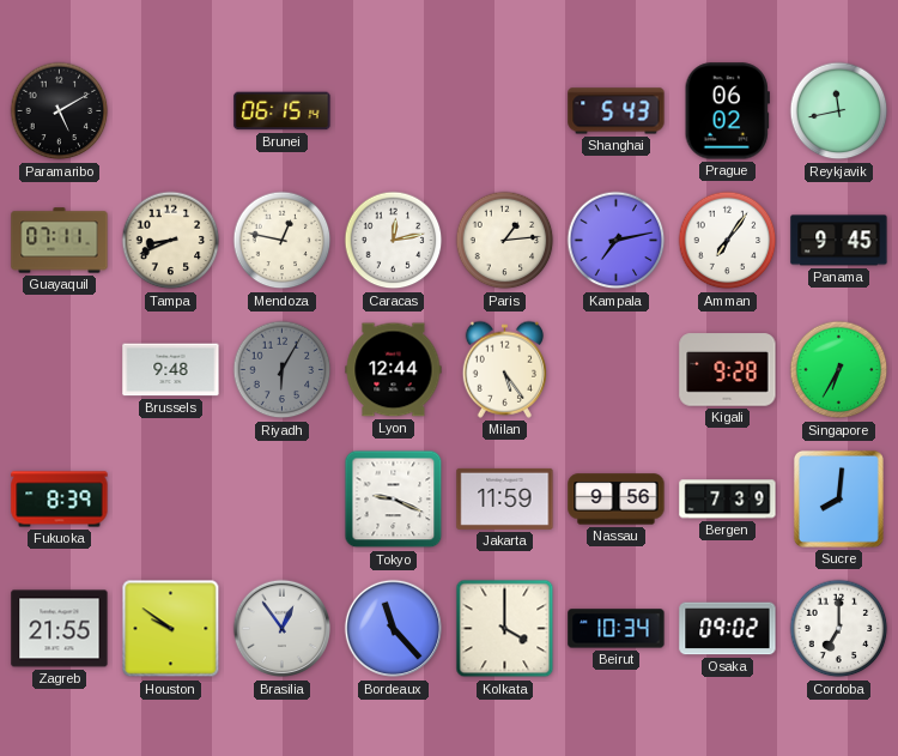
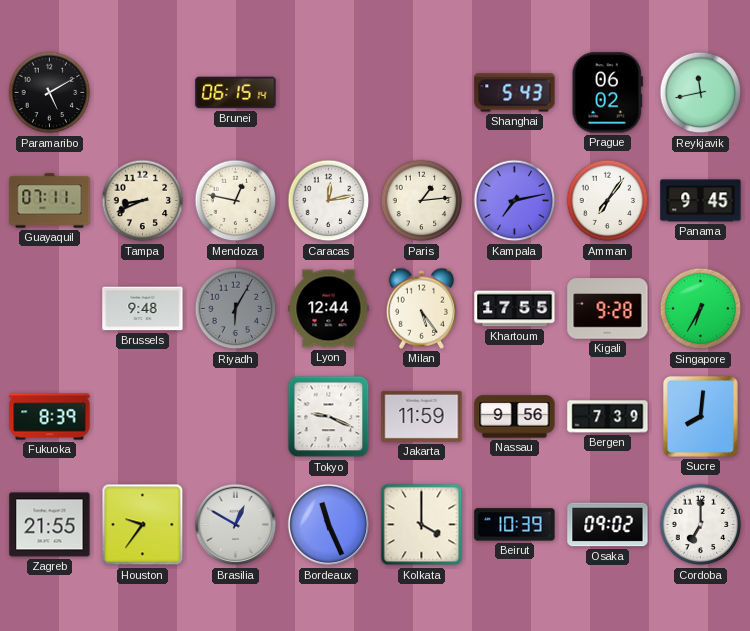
Khartoum: none -> 17:55
Houston: 9:51 -> 9:36
Brasilia: 12:54 -> 12:50
Bordeaux: 11:23 -> 11:26
Beirut: 10:34 -> 10:39
